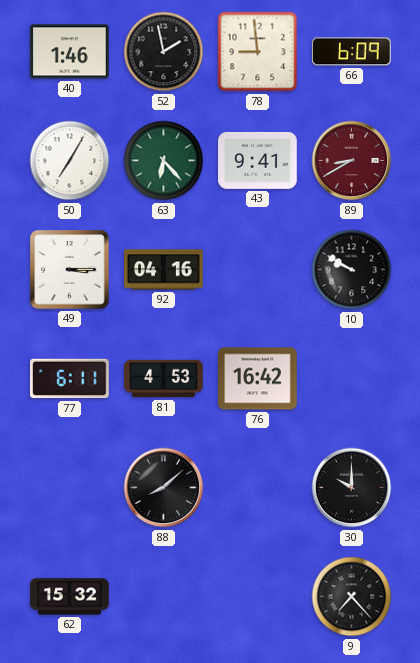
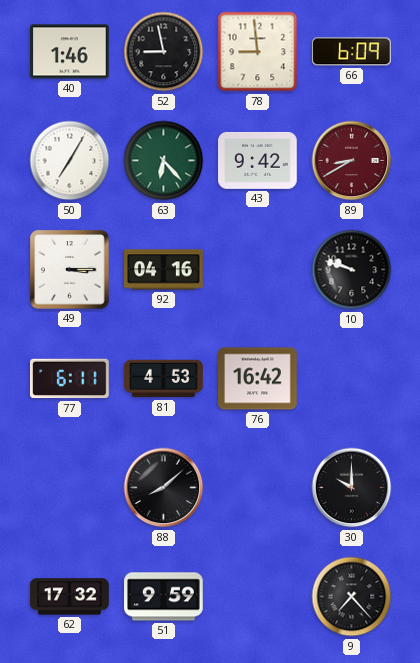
52: 1:58 -> 8:58
43: 9:41 -> 9:42
10: 9:50 -> 9:48
62: 15:32 -> 17:32
51: none -> 9:59
